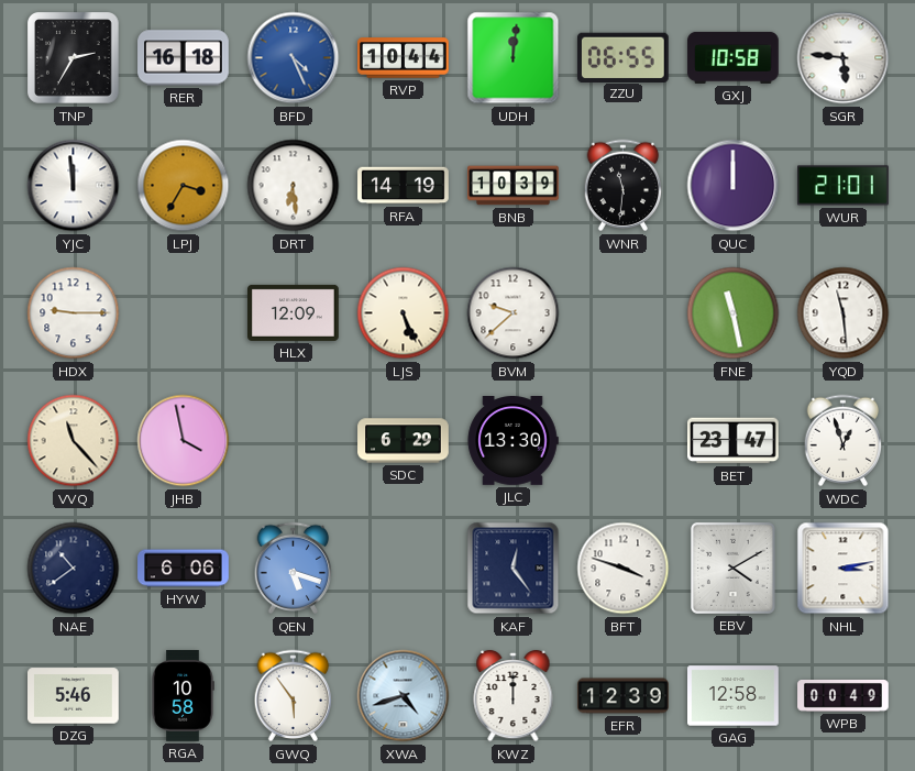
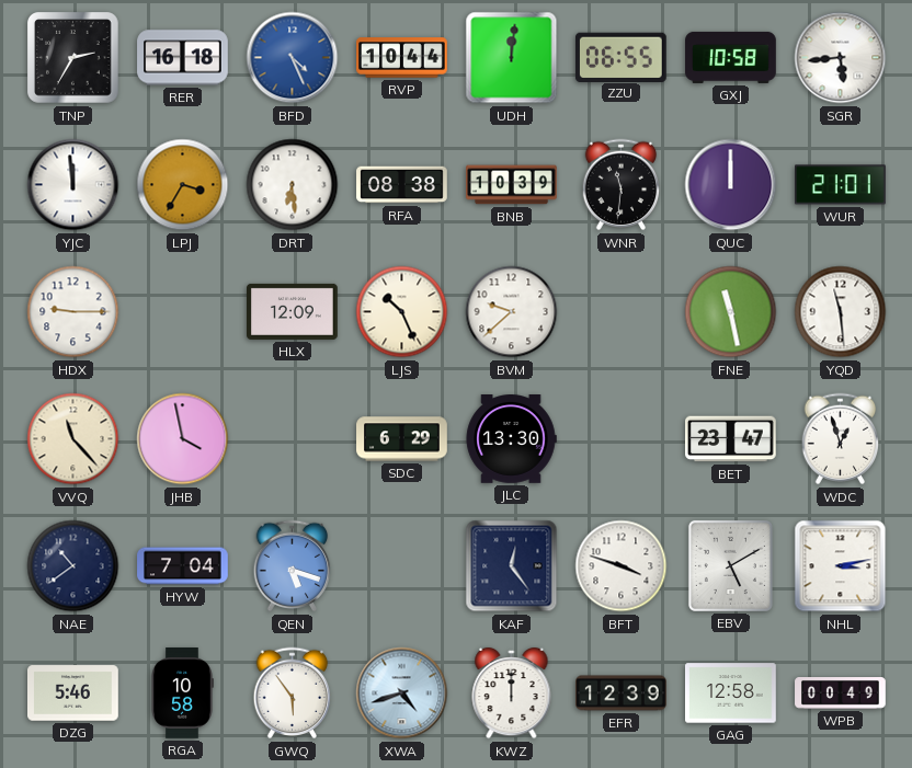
SGR: 5:46 -> 5:44
RFA: 14:19 -> 08:38
LJS: 5:26 -> 10:26
HYW: 6:06 -> 7:04
EBV: 4:10 -> 5:10
